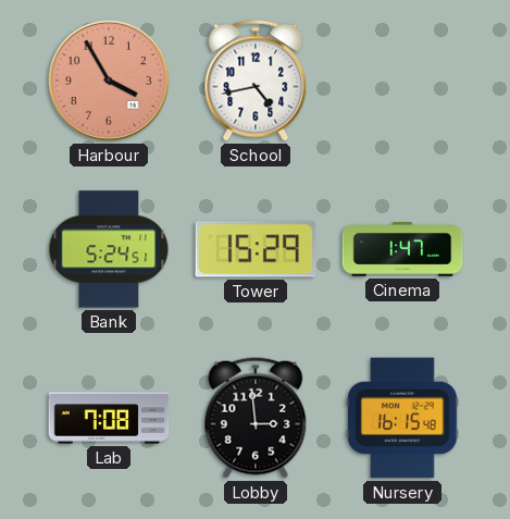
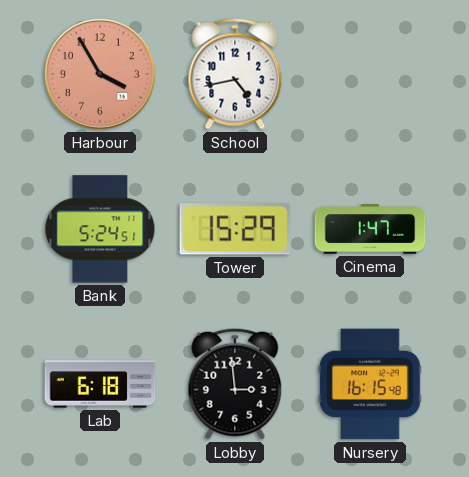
Lab: 7:08 -> 6:18
